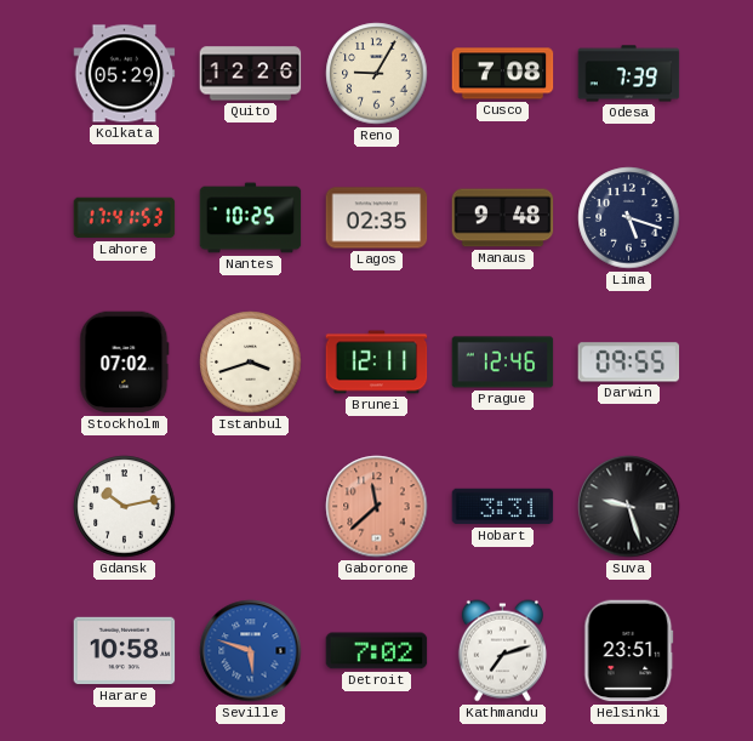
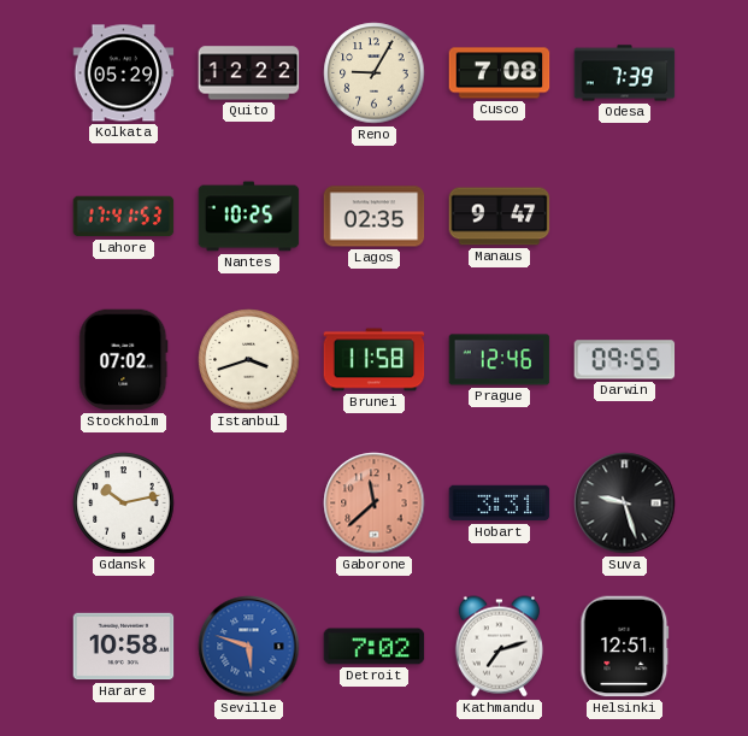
Quito: 12:26 -> 12:22
Manaus: 9:48 -> 9:47
Lima: 5:18 -> none
Brunei: 12:11 -> 11:58
Helsinki: 23:51 -> 12:51
